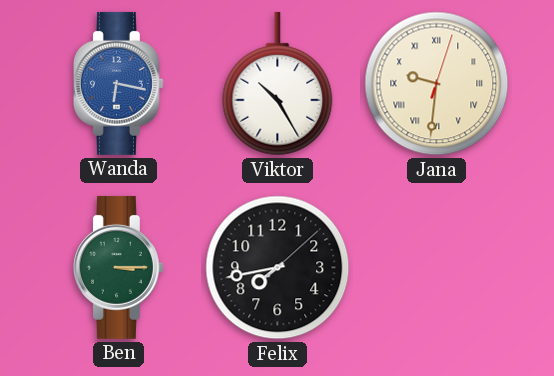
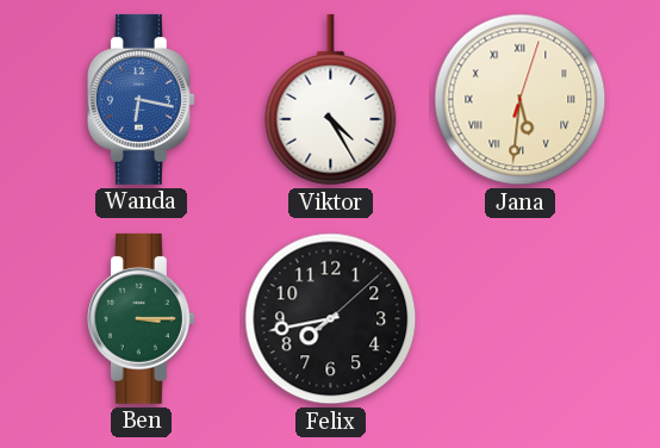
Viktor: 10:25 -> 4:25
Jana: 9:31 -> 5:31
